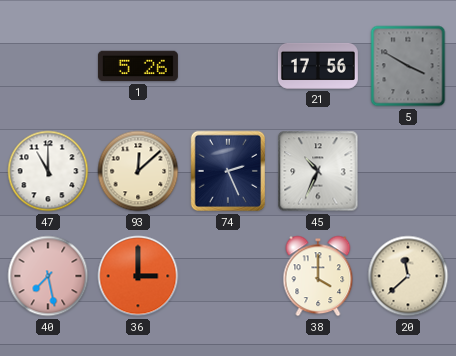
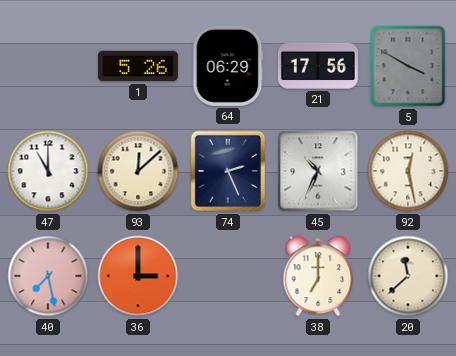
64: none -> 06:29
92: none -> 12:28
38: 4:00 -> 7:00
